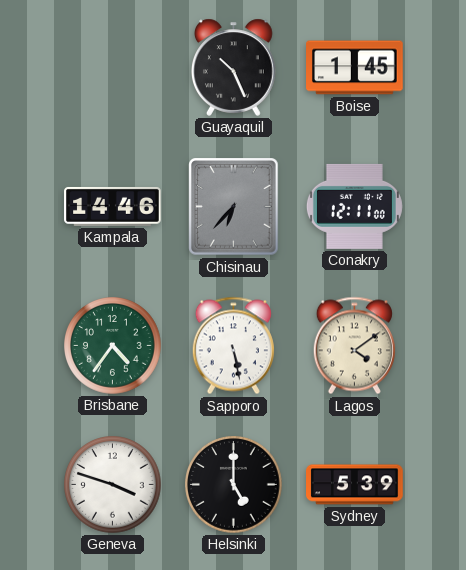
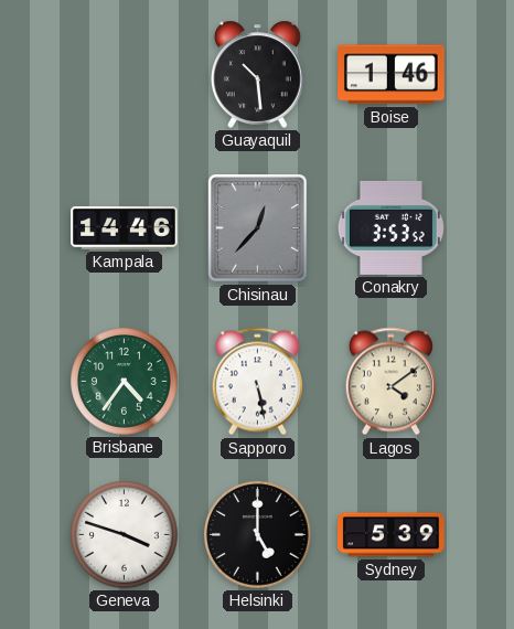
Guayaquil: 10:26 -> 10:29
Boise: 1:45 -> 1:46
Chisinau: 6:37 -> 12:37
Conakry: 12:11 -> 3:53
